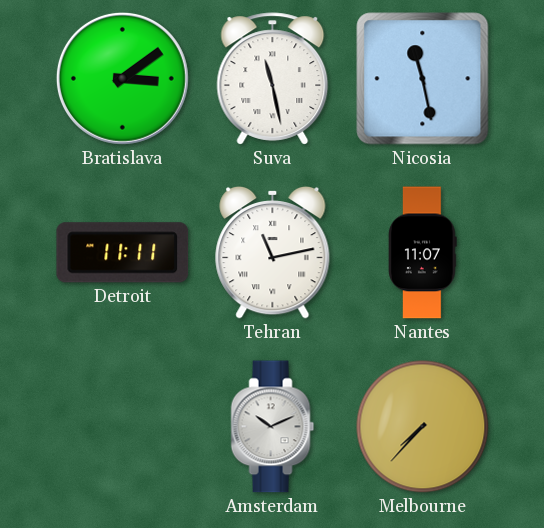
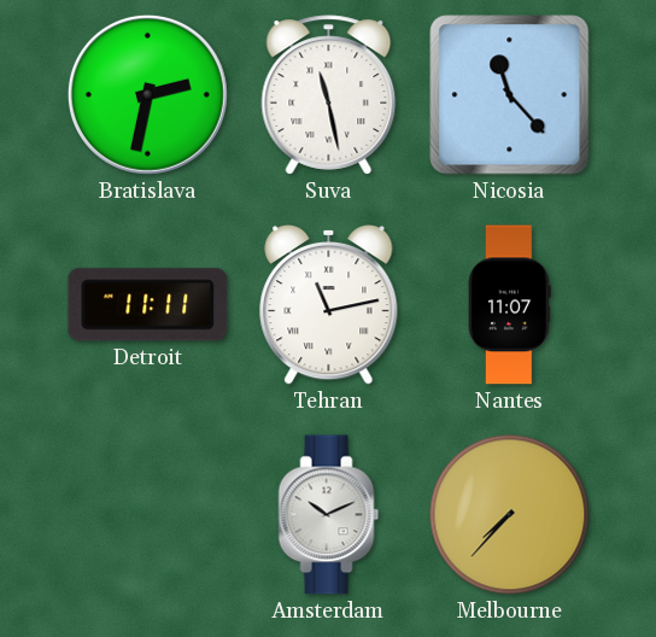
Bratislava: 3:09 -> 2:32
Nicosia: 11:28 -> 11:23
